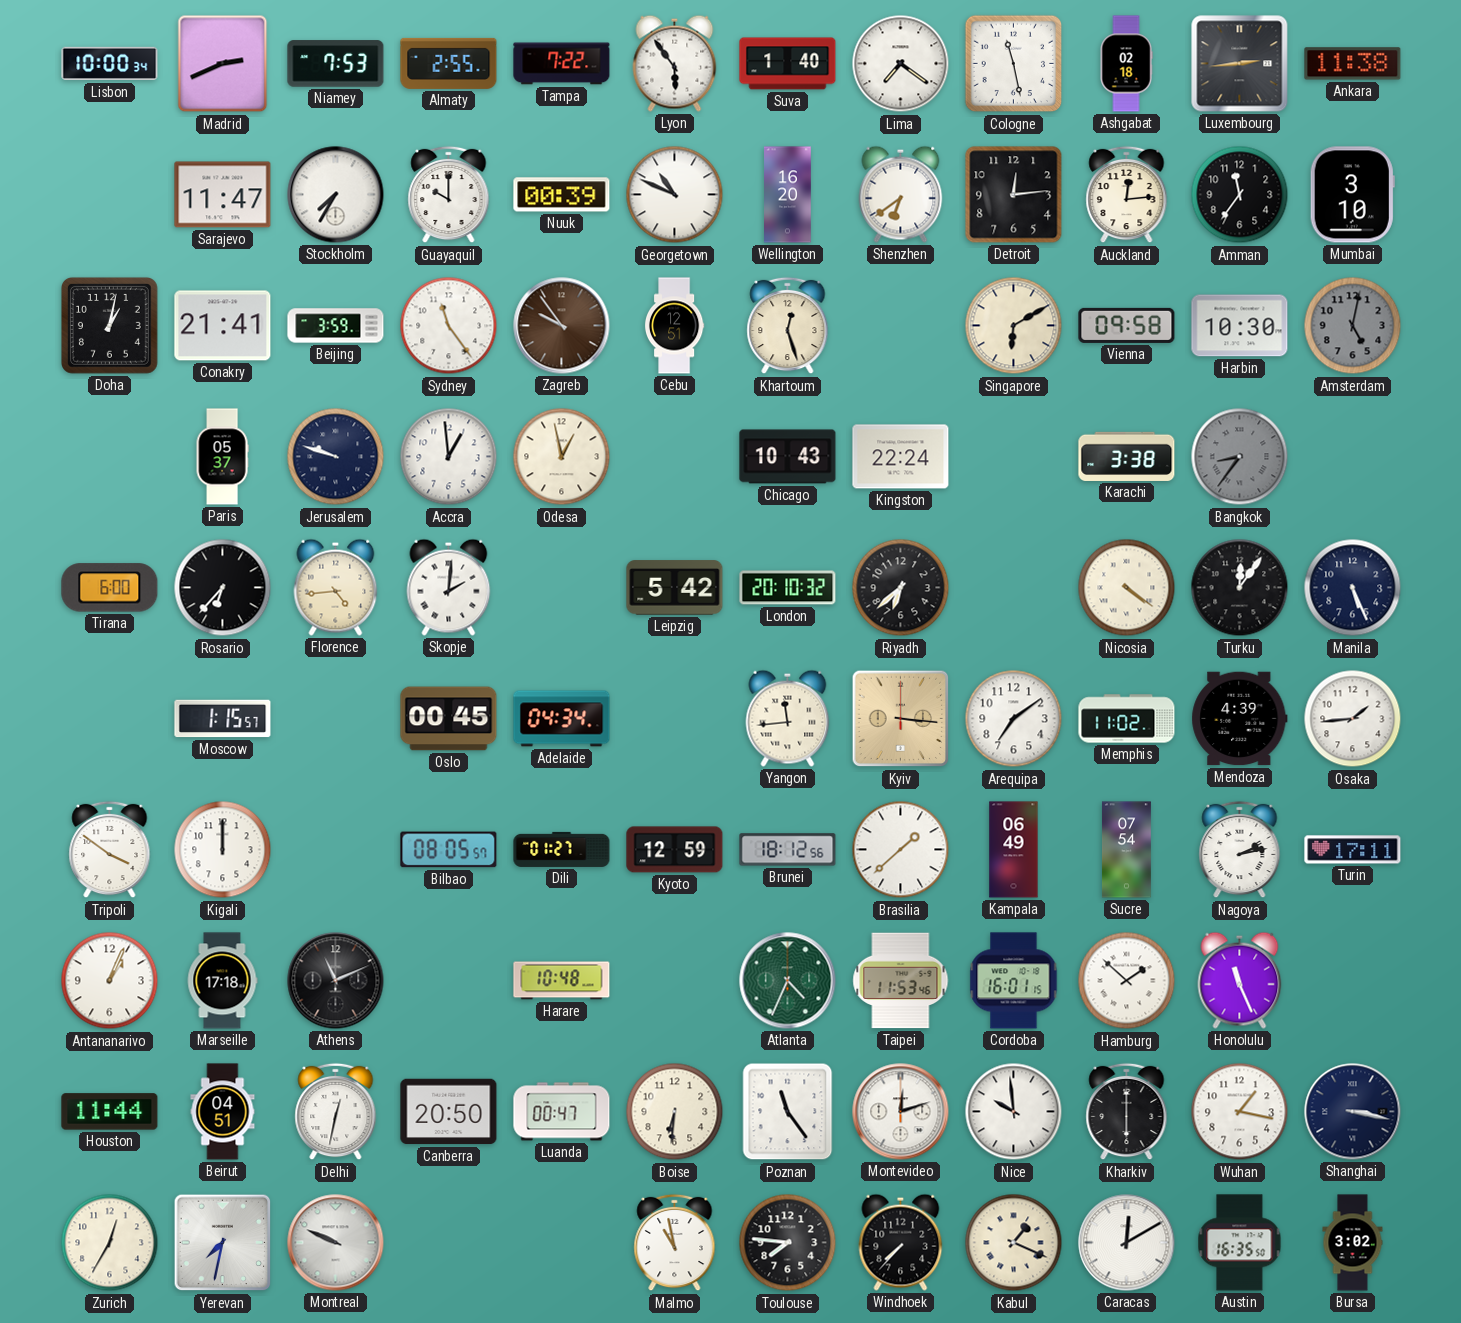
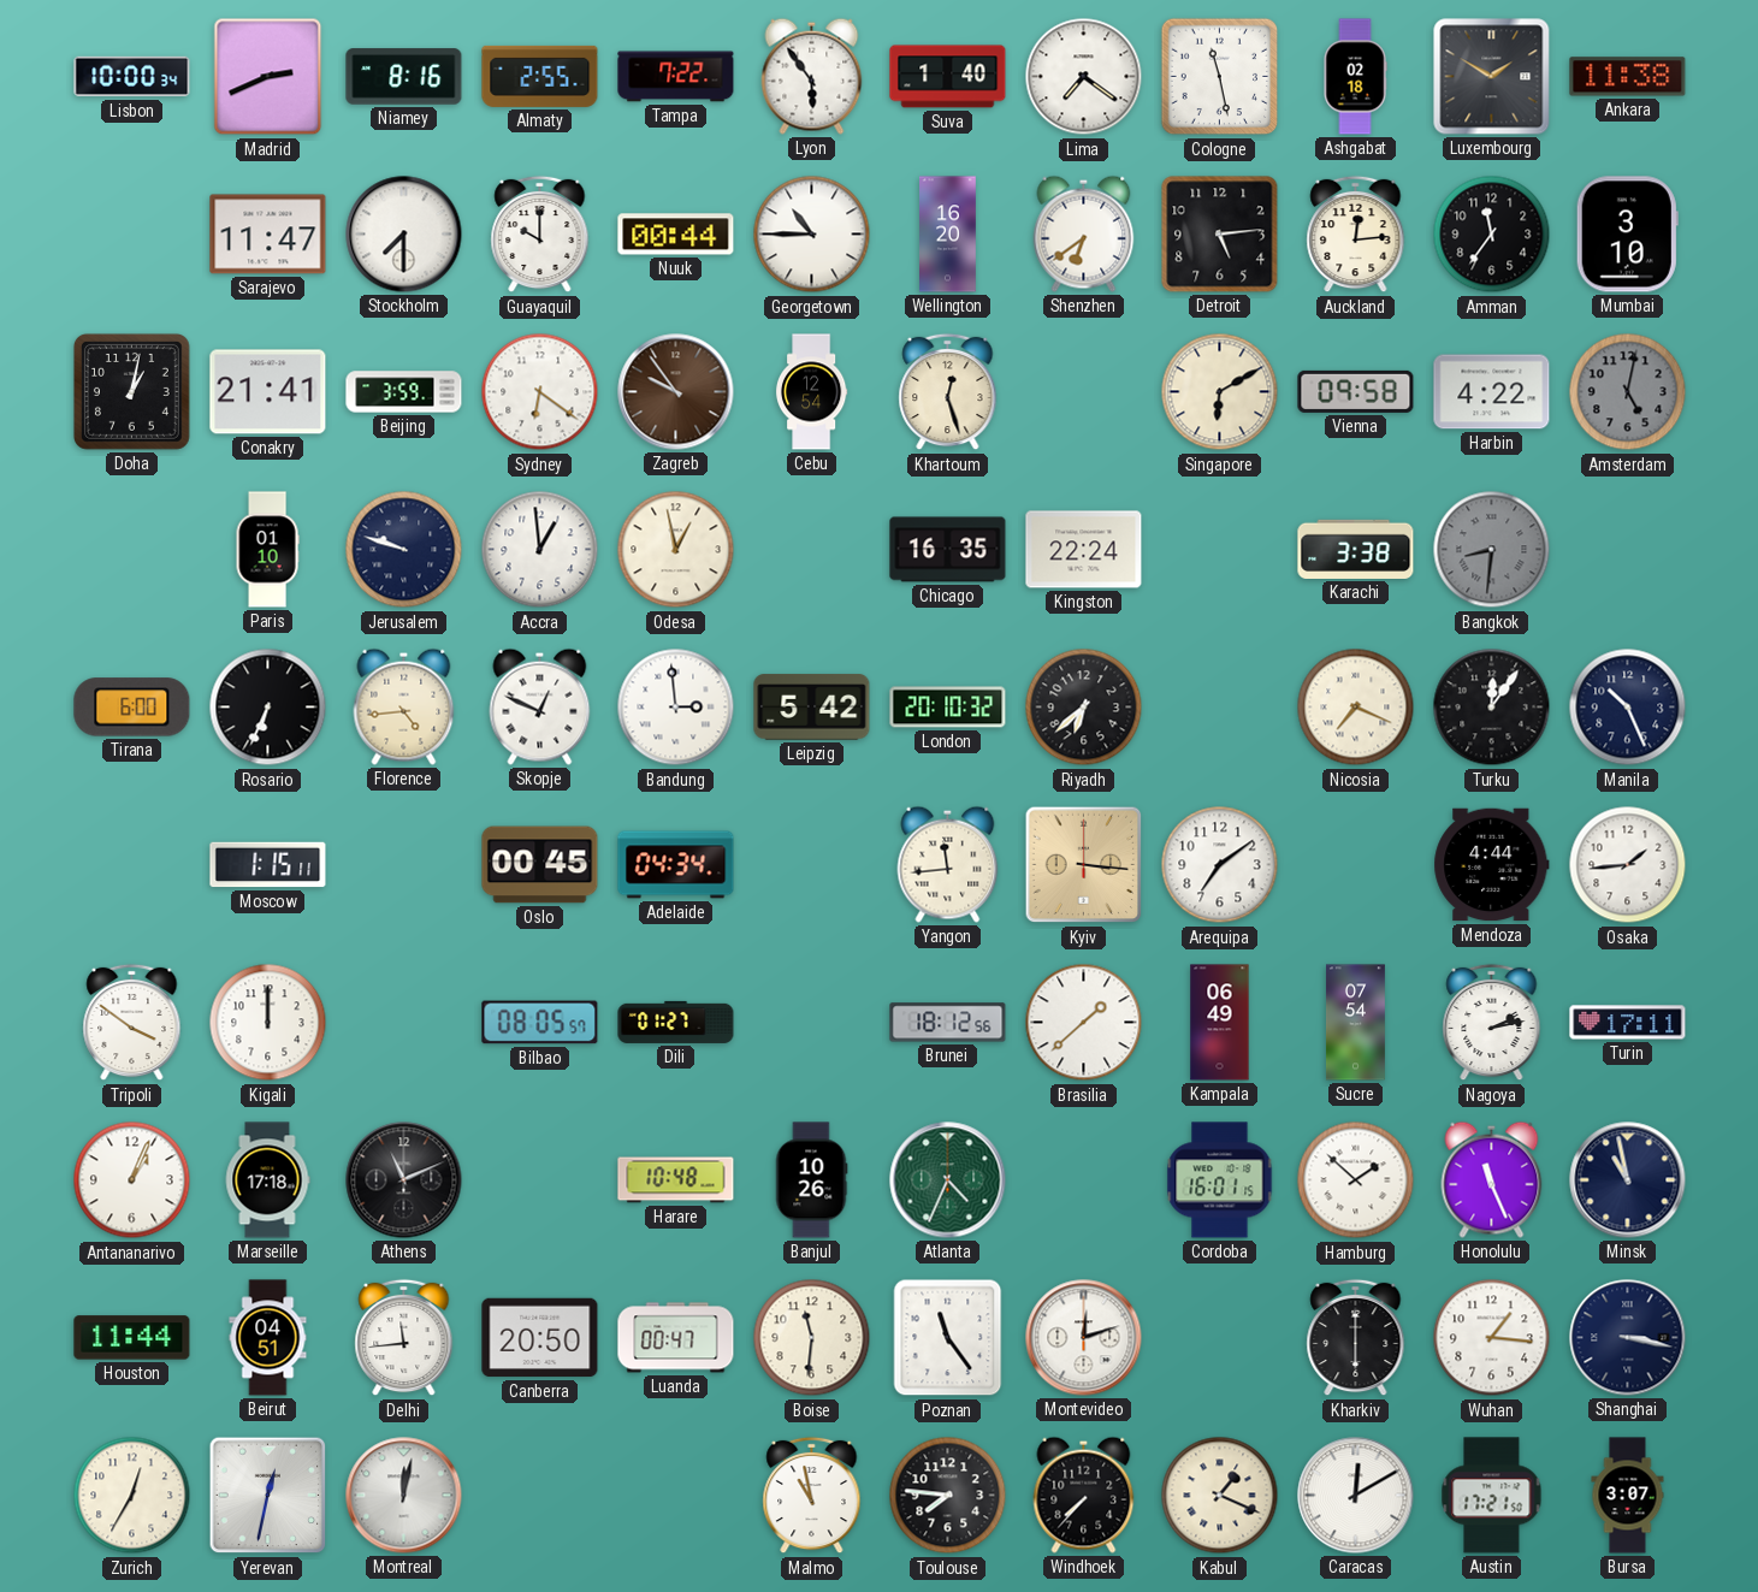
Niamey: 7:53 -> 8:16
Luxembourg: 2:44 -> 1:50
Stockholm: 7:35 -> 7:30
Nuuk: 00:39 -> 00:44
Georgetown: 10:49 -> 10:45
Detroit: 12:14 -> 5:14
Sydney: 11:24 -> 6:21
Cebu: 12:51 -> 12:54
Harbin: 10:30 -> 4:22
Paris: 05:37 -> 01:10
Chicago: 10:43 -> 16:35
Bangkok: 8:36 -> 8:31
Rosario: 6:37 -> 6:34
Skopje: 2:01 -> 12:49
Bandung: none -> 2:59
Nicosia: 4:21 -> 7:19
Manila: 5:26 -> 10:26
Moscow: 1:15:57 -> 1:15:11
Memphis: 11:02 -> none
Mendoza: 4:39 -> 4:44
Kyoto: 12:59 -> none
Banjul: none -> 10:26
Taipei: 11:53 -> none
Minsk: none -> 10:58
Delhi: 12:32 -> 11:44
Boise: 6:31 -> 11:31
Nice: 9:59 -> none
Wuhan: 1:17 -> 1:16
Yerevan: 7:32 -> 12:32
Montreal: 9:49 -> 12:02
Austin: 16:35 -> 17:21
Bursa: 3:02 -> 3:07
